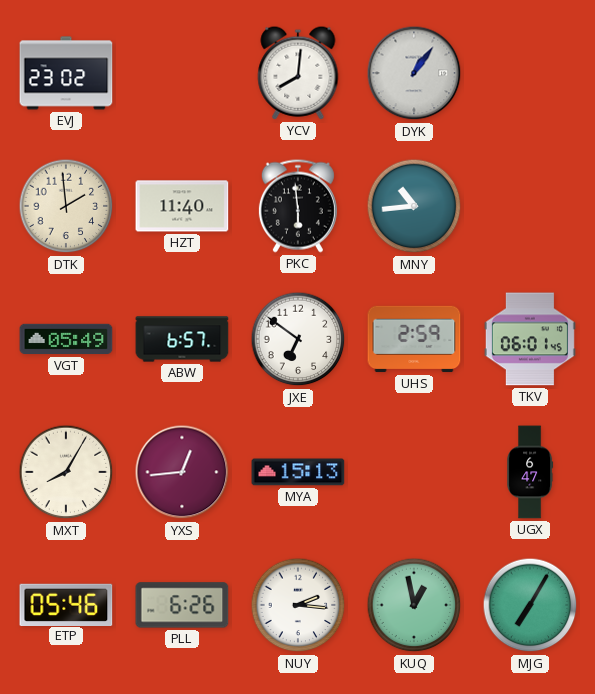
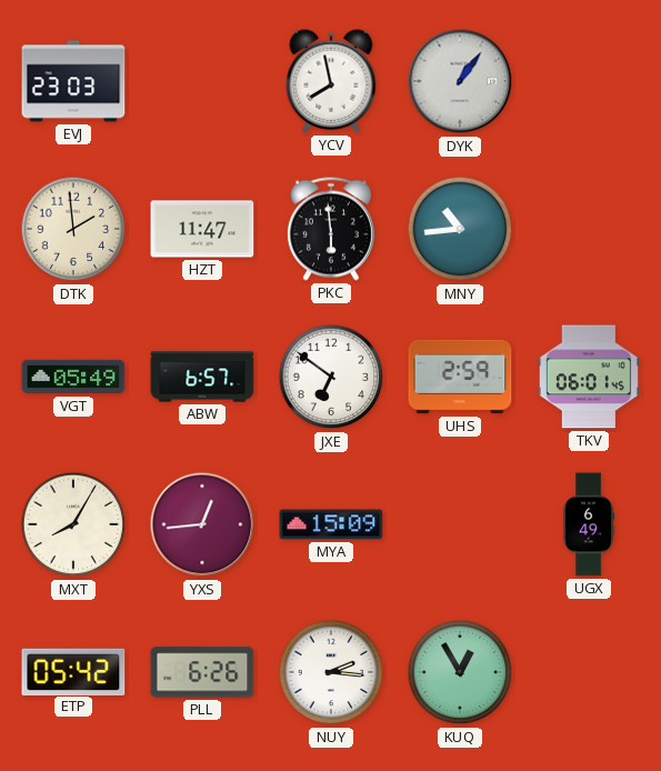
EVJ: 23:02 -> 23:03
YCV: 8:01 -> 7:58
HZT: 11:40 -> 11:47
MYA: 15:13 -> 15:09
UGX: 6:47 -> 6:49
ETP: 05:46 -> 05:42
KUQ: 12:58 -> 12:55
MJG: 7:05 -> none
